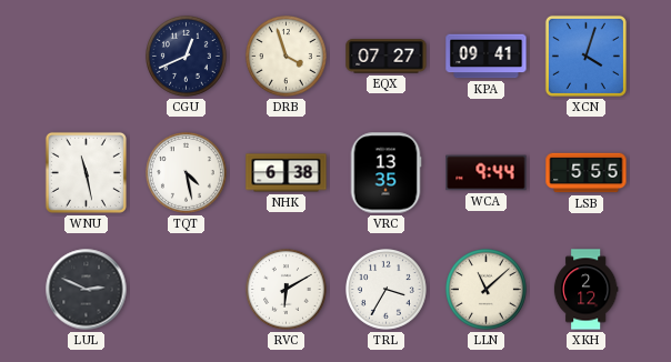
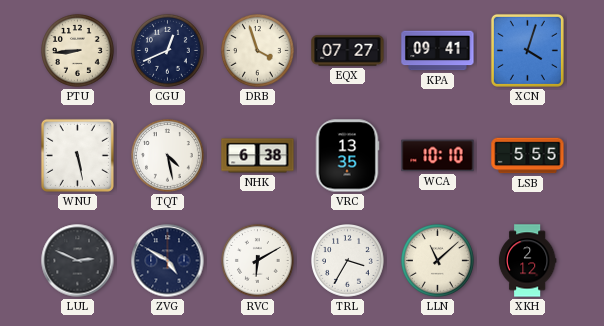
PTU: none -> 8:44
WNU: 11:28 -> 5:28
WCA: 9:44 -> 10:10
ZVG: none -> 4:50
